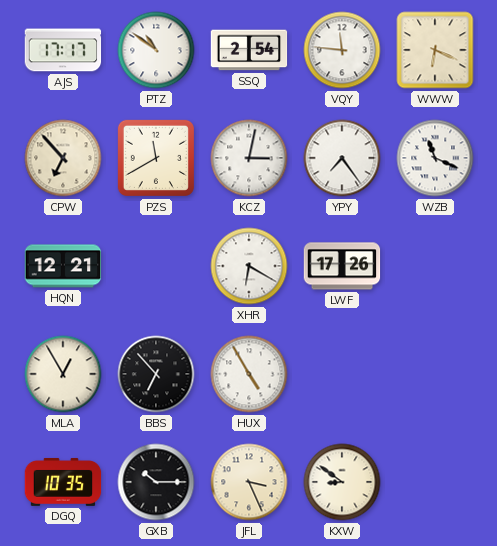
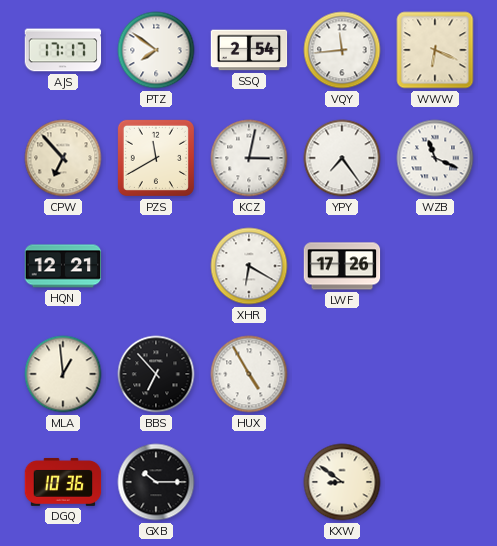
PTZ: 10:51 -> 7:51
VQY: 11:46 -> 11:44
MLA: 12:55 -> 12:59
DGQ: 10:35 -> 10:36
JFL: 3:26 -> none
